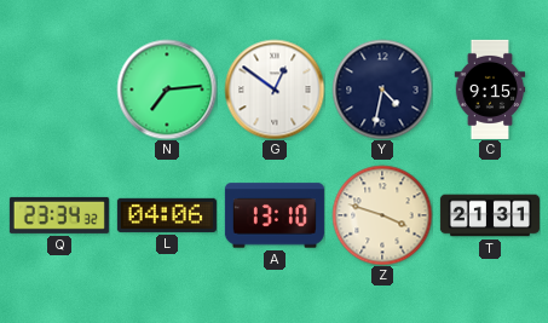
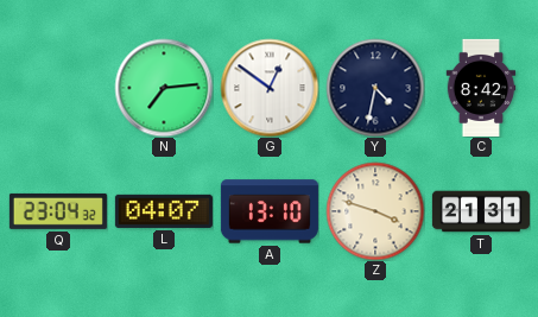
C: 9:15 -> 8:42
Q: 23:34 -> 23:04
L: 04:06 -> 04:07
